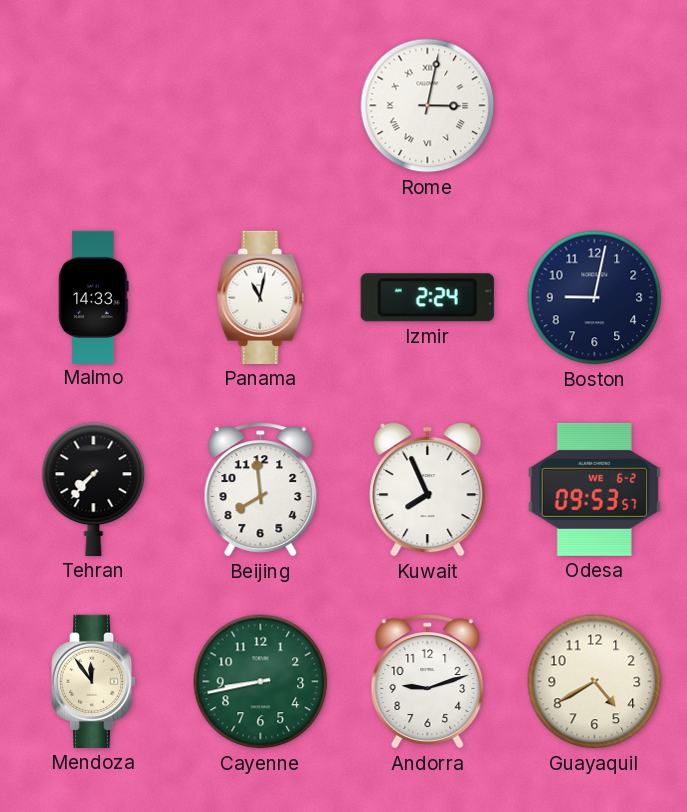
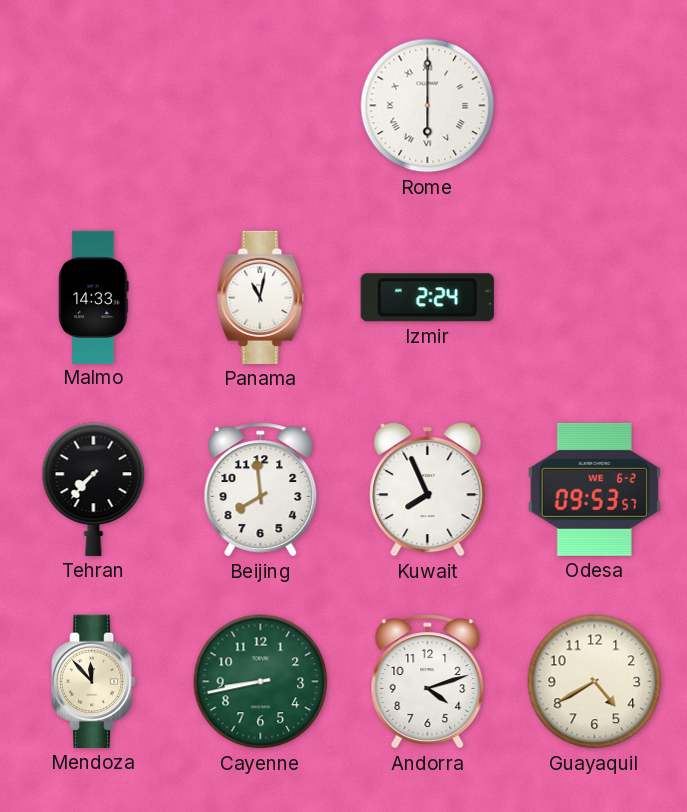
Rome: 3:02 -> 6:00
Boston: 9:02 -> none
Mendoza: 11:54 -> 11:53
Andorra: 9:12 -> 4:12
